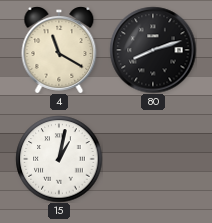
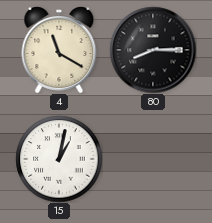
80: 8:12 -> 8:15
